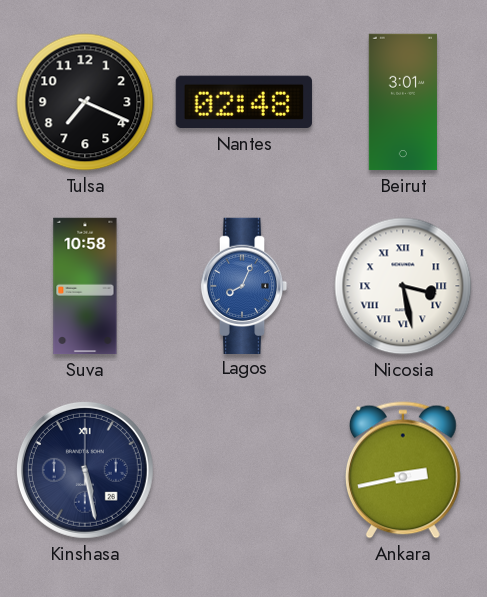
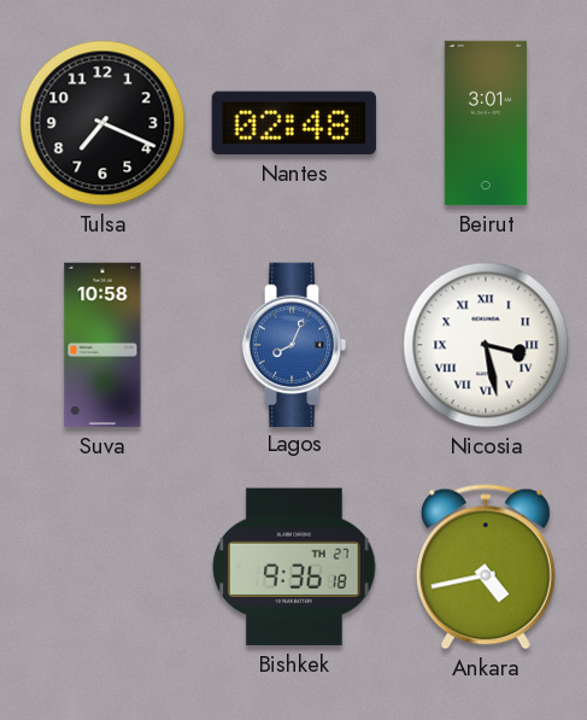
Kinshasa: 5:28 -> none
Bishkek: none -> 9:36
Ankara: 2:43 -> 4:43
